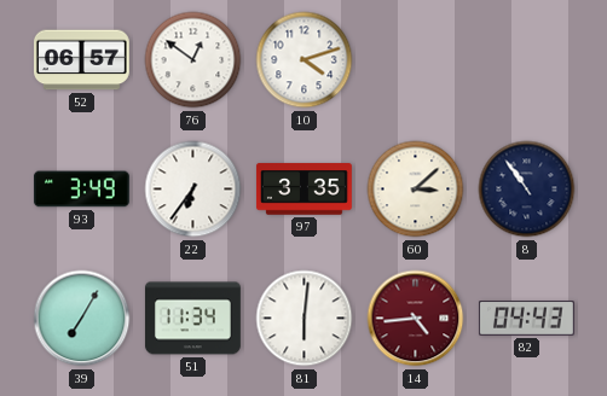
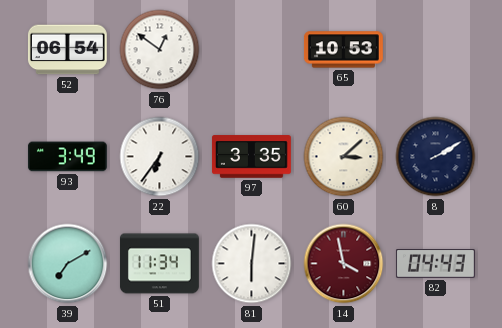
52: 06:57 -> 06:54
10: 4:12 -> none
65: none -> 10:53
8: 10:54 -> 2:10
39: 7:05 -> 7:10
14: 4:44 -> 3:58
